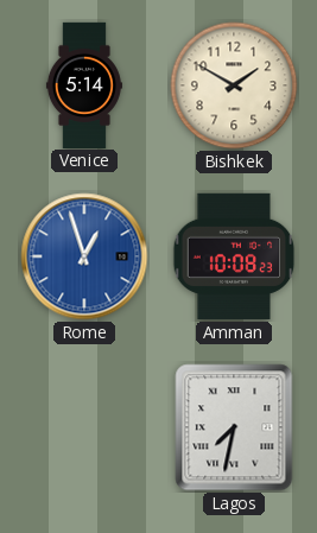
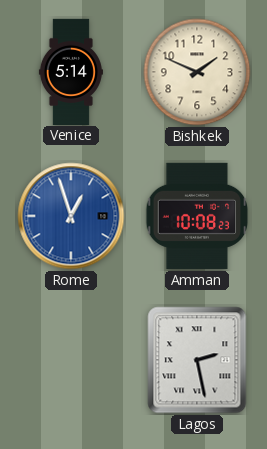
Bishkek: 1:50 -> 1:49
Lagos: 7:32 -> 2:28
